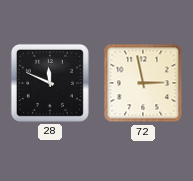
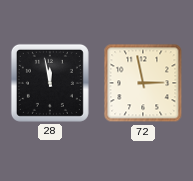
28: 11:49 -> 11:58
